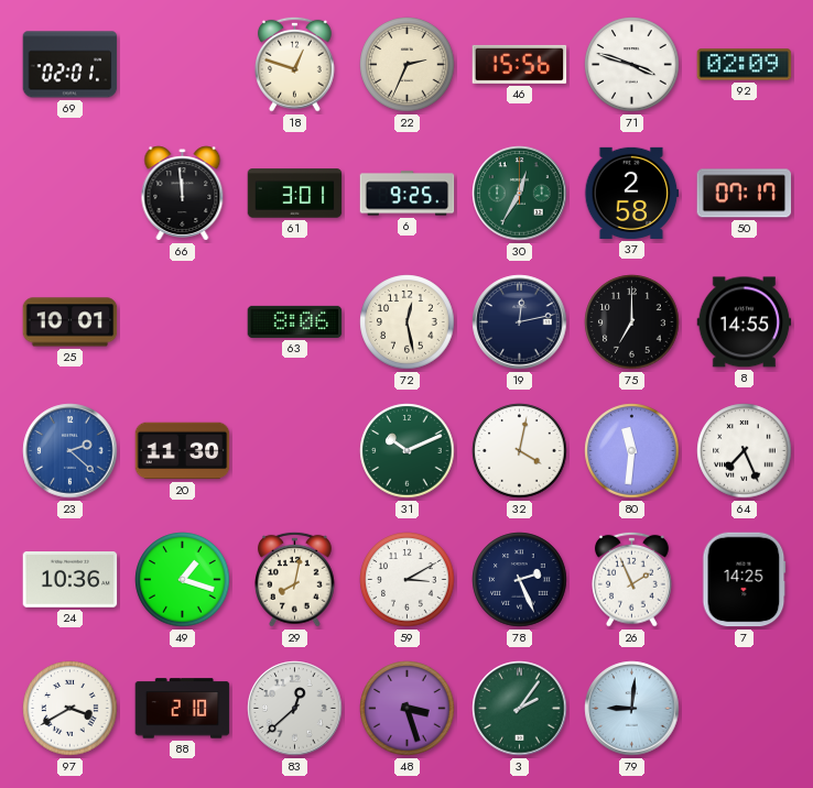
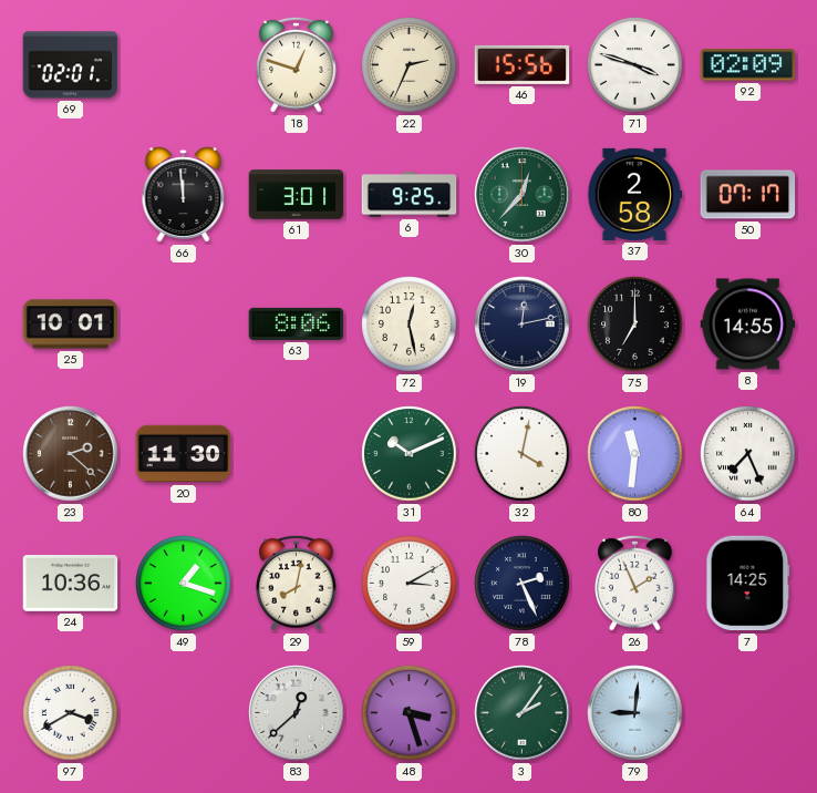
30: 12:35 -> 12:37
23 dial: blue -> brown
88: 2:10 -> none
